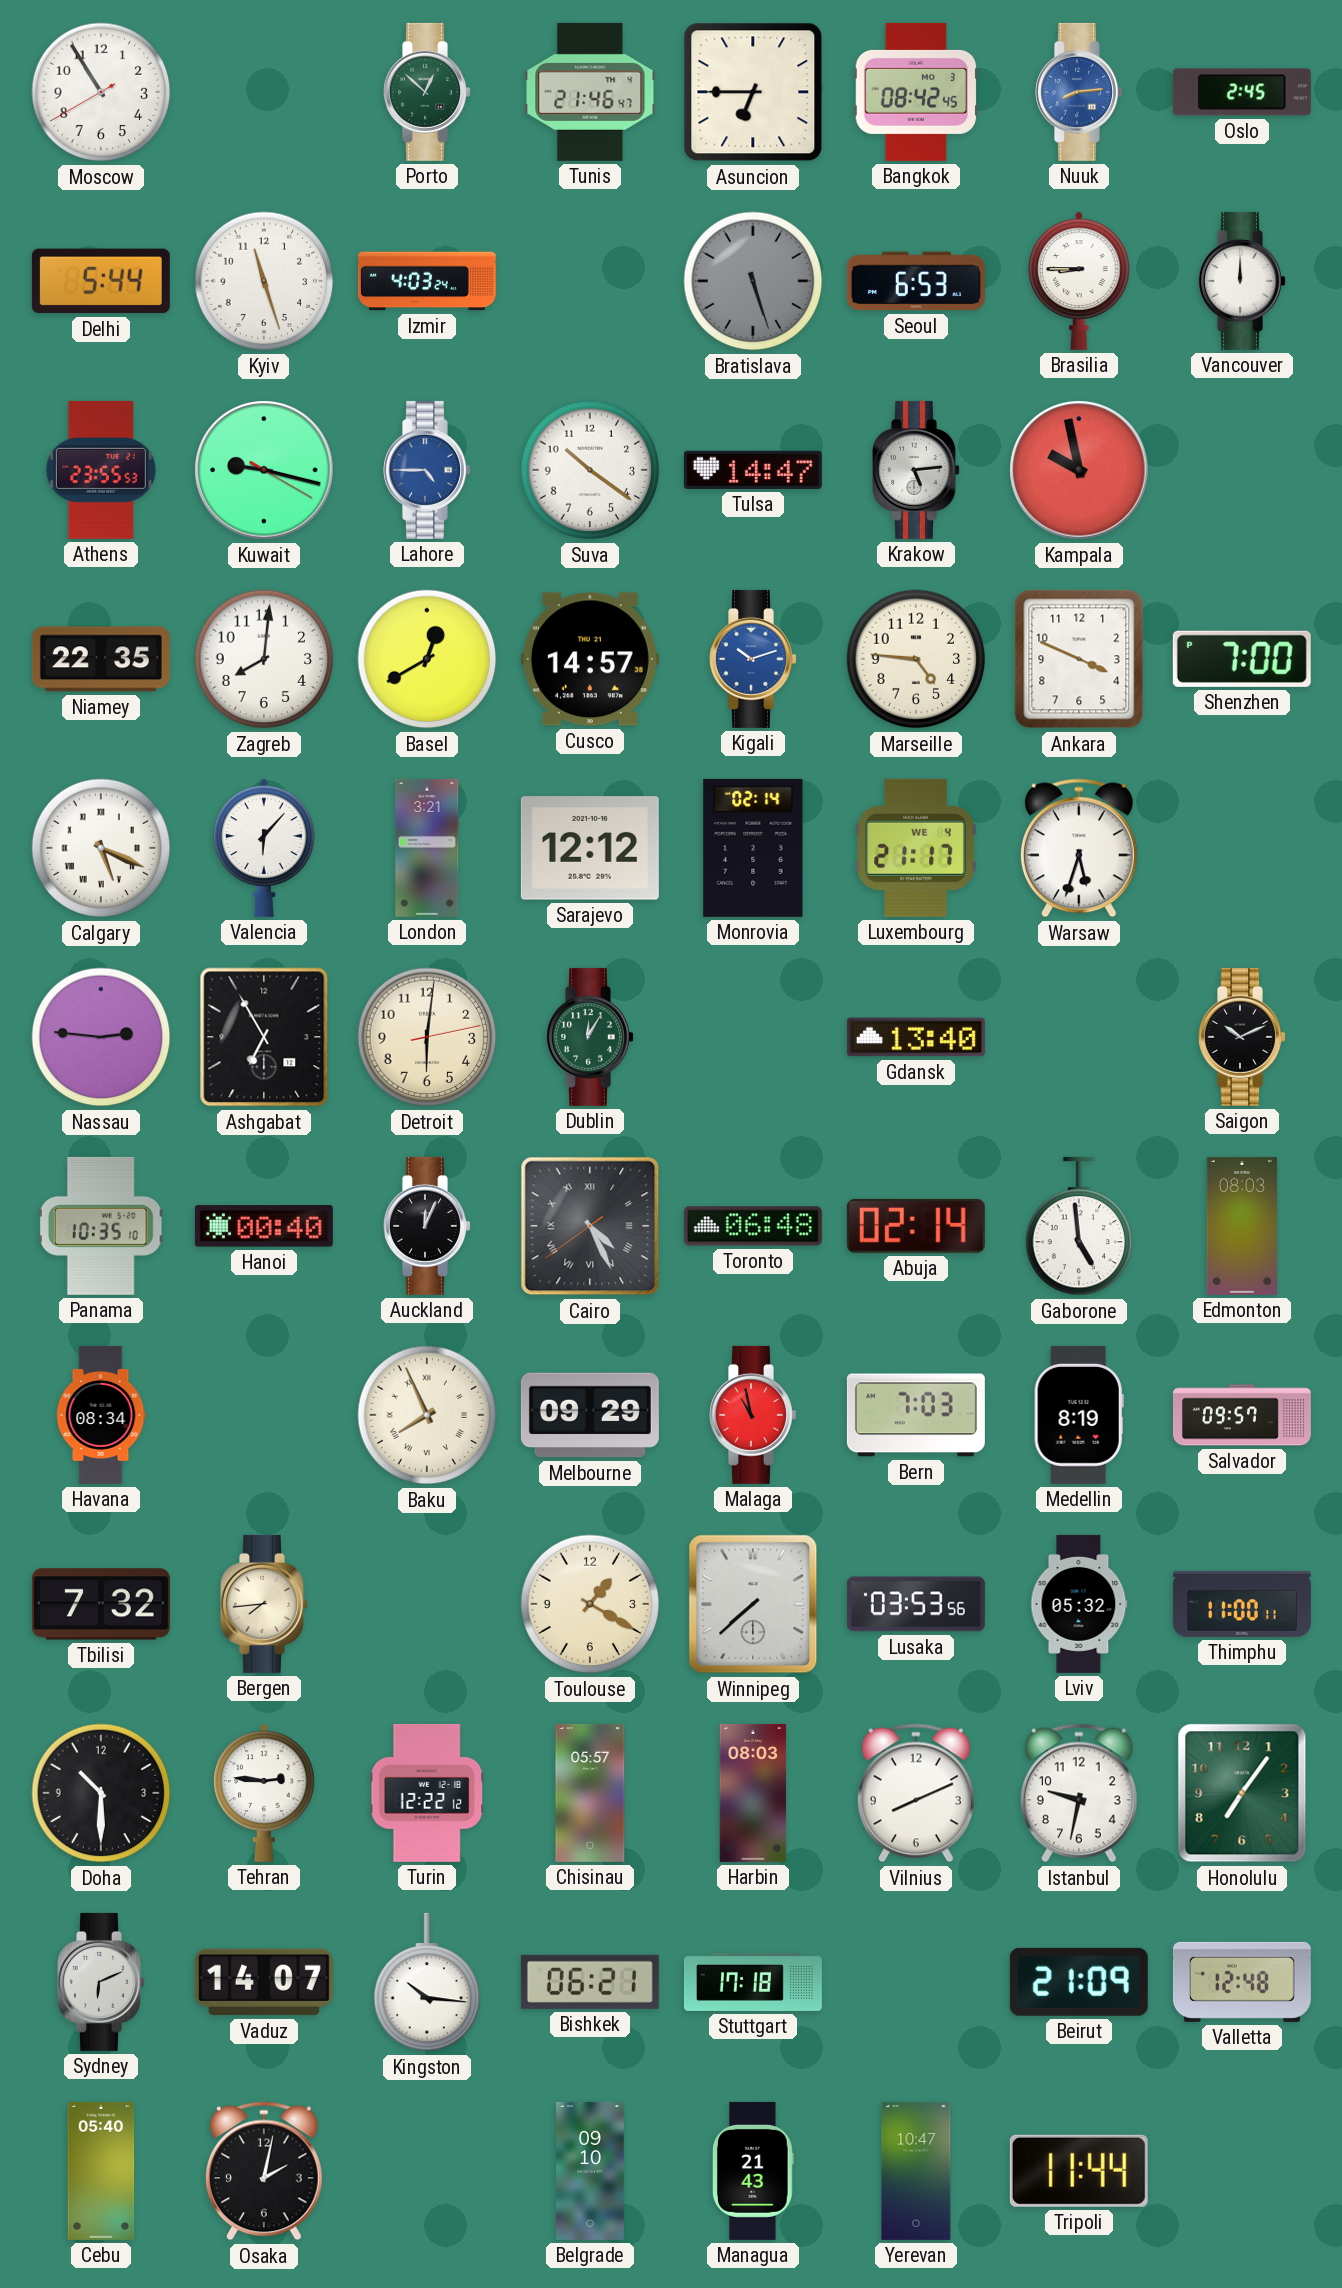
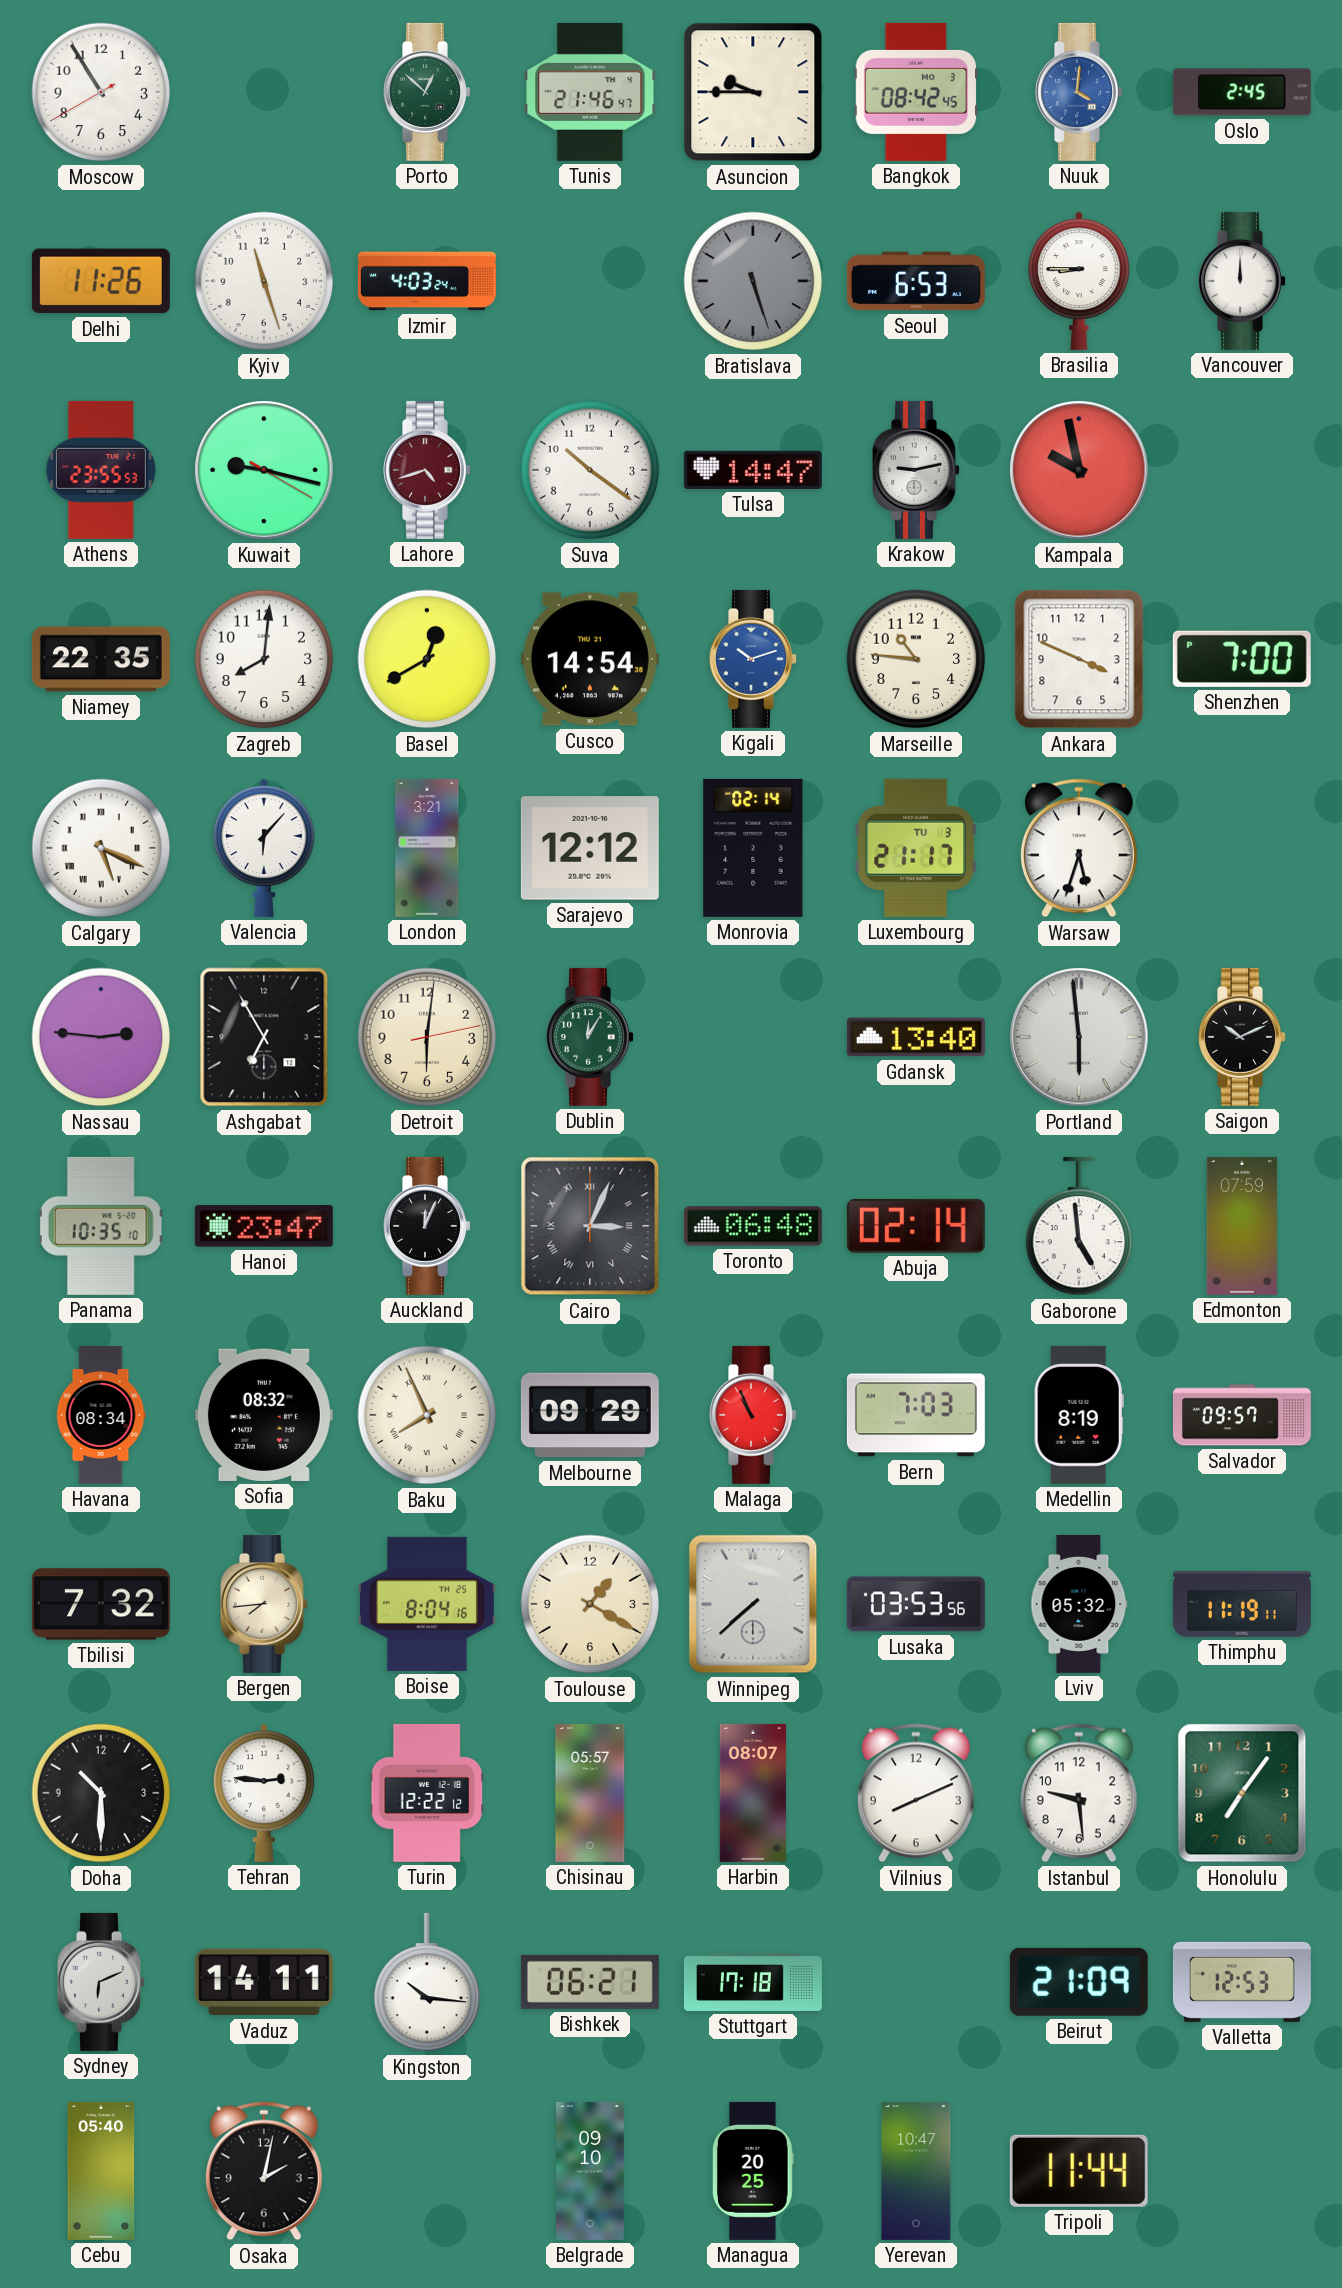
Asuncion: 6:45 -> 9:45
Nuuk: 8:14 -> 4:01
Delhi: 5:44 -> 11:26
Lahore: 4:45 -> 4:42
Lahore dial: blue -> burgundy
Krakow: 5:14 -> 9:13
Cusco: 14:57 -> 14:54
Marseille: 4:46 -> 10:46
Luxembourg date: WE 4 -> TU 3
Portland: none -> 5:59
Hanoi: 00:40 -> 23:47
Cairo: 4:25 -> 3:04
Edmonton: 08:03 -> 07:59
Sofia: none -> 08:32
Malaga: 10:58 -> 10:56
Boise: none -> 8:04
Thimphu: 11:00 -> 11:19
Harbin: 08:03 -> 08:07
Istanbul: 9:32 -> 9:29
Vaduz: 14:07 -> 14:11
Valletta: 12:48 -> 12:53
Managua: 21:43 -> 20:25
